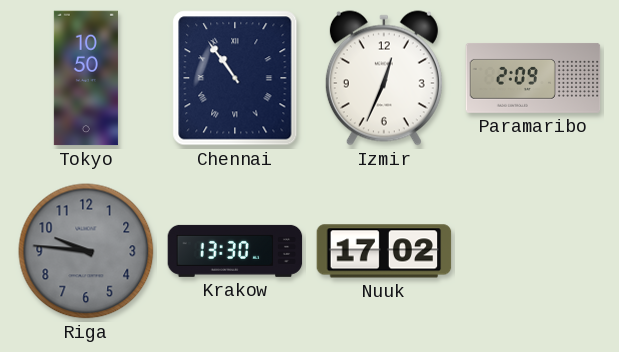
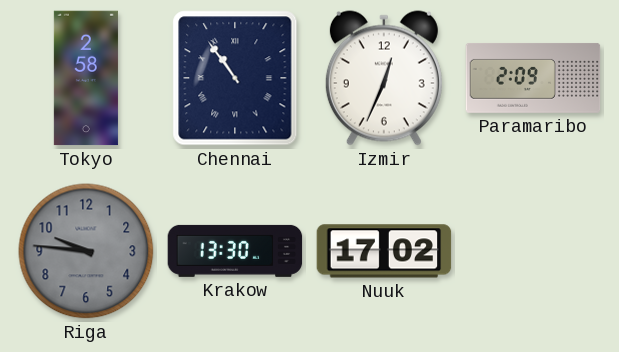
Tokyo: 10:50 -> 2:58
